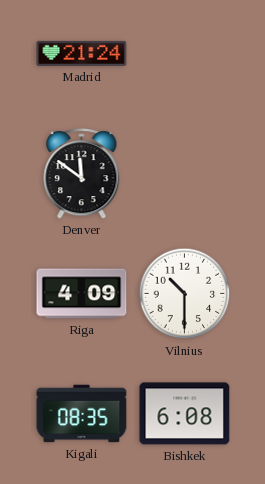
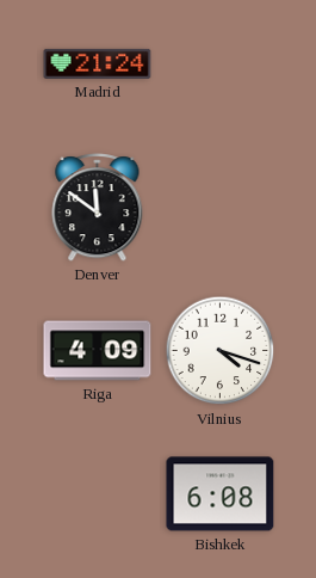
Vilnius: 10:30 -> 4:18
Kigali: 08:35 -> none
